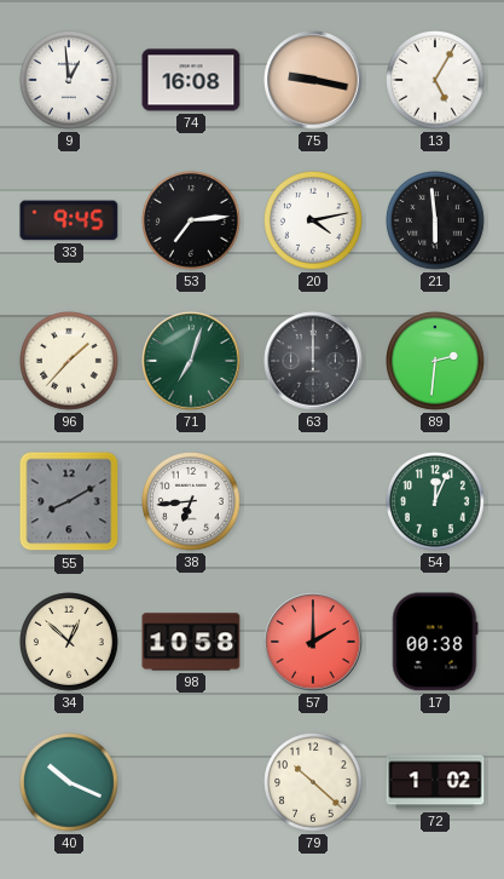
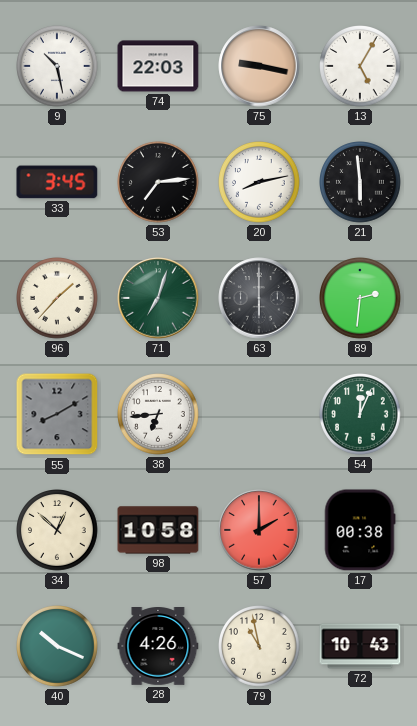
9: 12:59 -> 10:28
74: 16:08 -> 22:03
33: 9:45 -> 3:45
20: 4:13 -> 8:13
63: 12:00 -> 6:00
28: none -> 4:26
79: 10:22 -> 10:58
72: 1:02 -> 10:43
